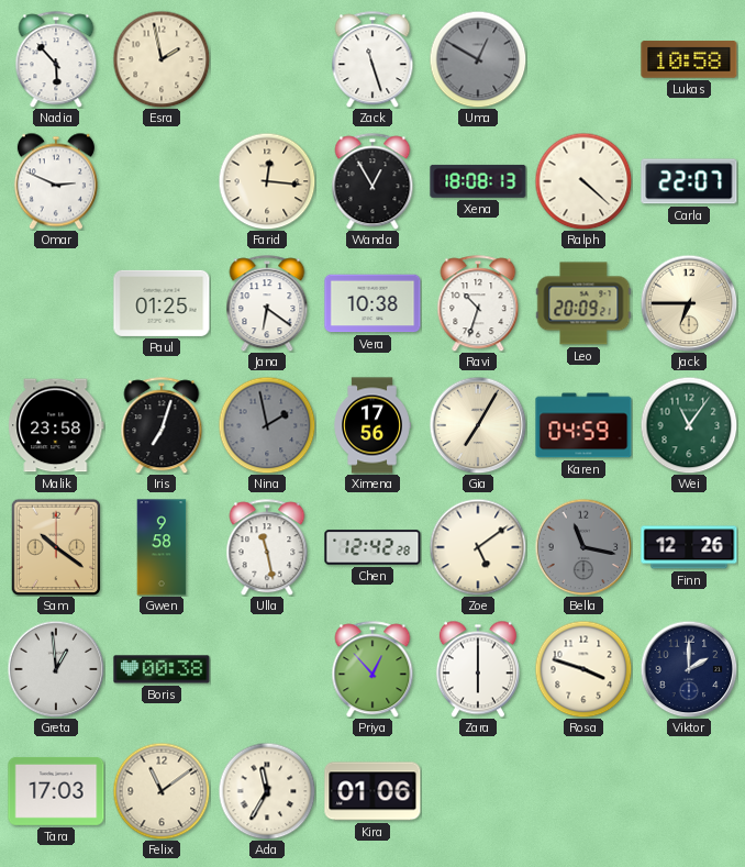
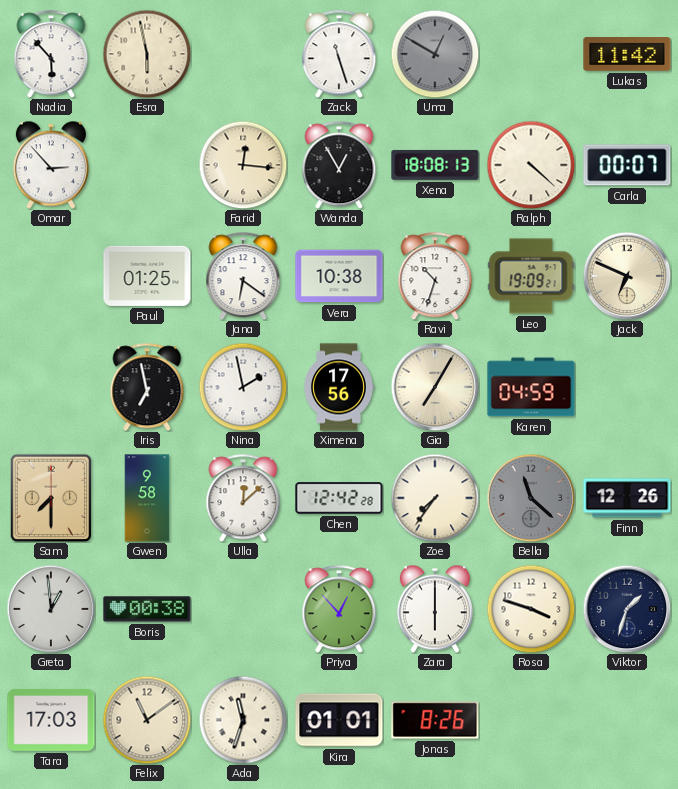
Esra: 1:58 -> 5:58
Lukas: 10:58 -> 11:42
Omar: 2:49 -> 2:53
Carla: 22:07 -> 00:07
Leo: 20:09 -> 19:09
Jack: 6:45 -> 6:49
Malik: 23:58 -> none
Iris: 7:03 -> 6:58
Nina dial: grey -> white
Wei: 11:06 -> none
Sam: 10:21 -> 7:30
Ulla: 11:28 -> 12:08
Zoe: 5:09 -> 7:36
Bella: 11:17 -> 11:22
Viktor: 2:00 -> 1:33
Ada: 11:35 -> 11:33
Kira: 01:06 -> 01:01
Jonas: none -> 8:26
